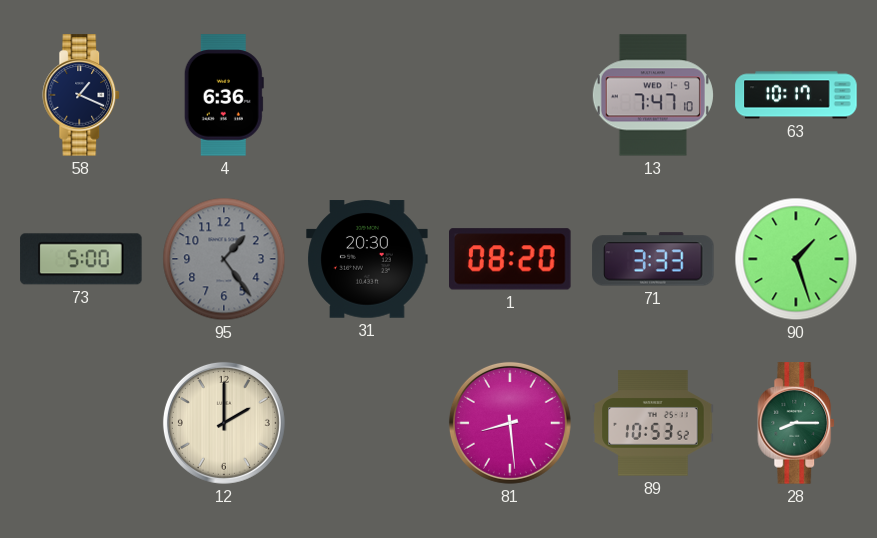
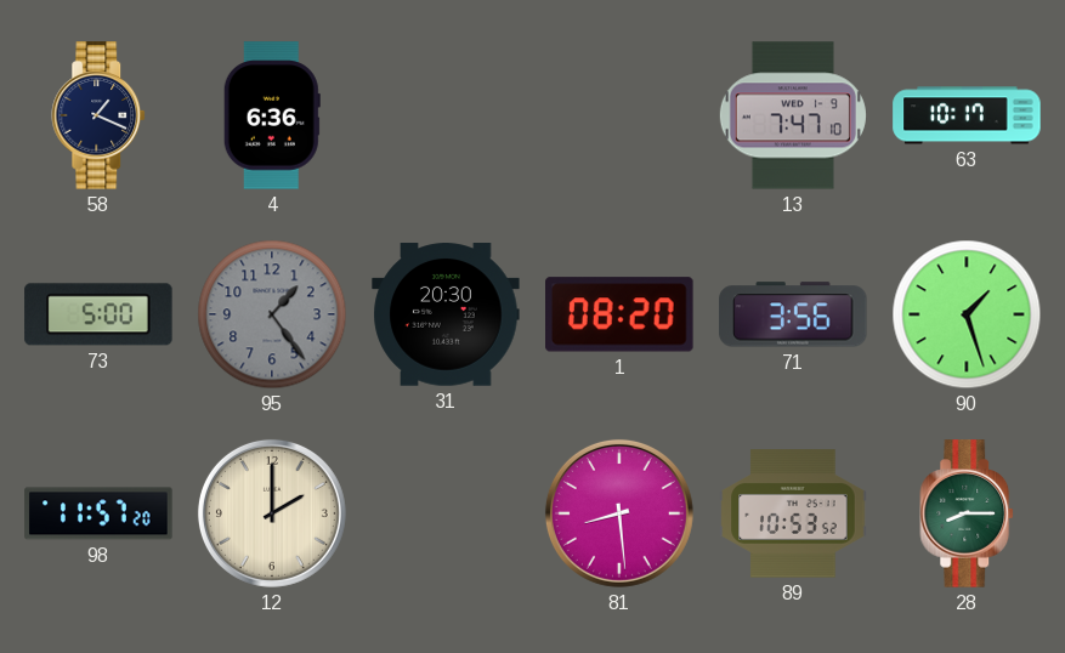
71: 3:33 -> 3:56
98: none -> 11:57
